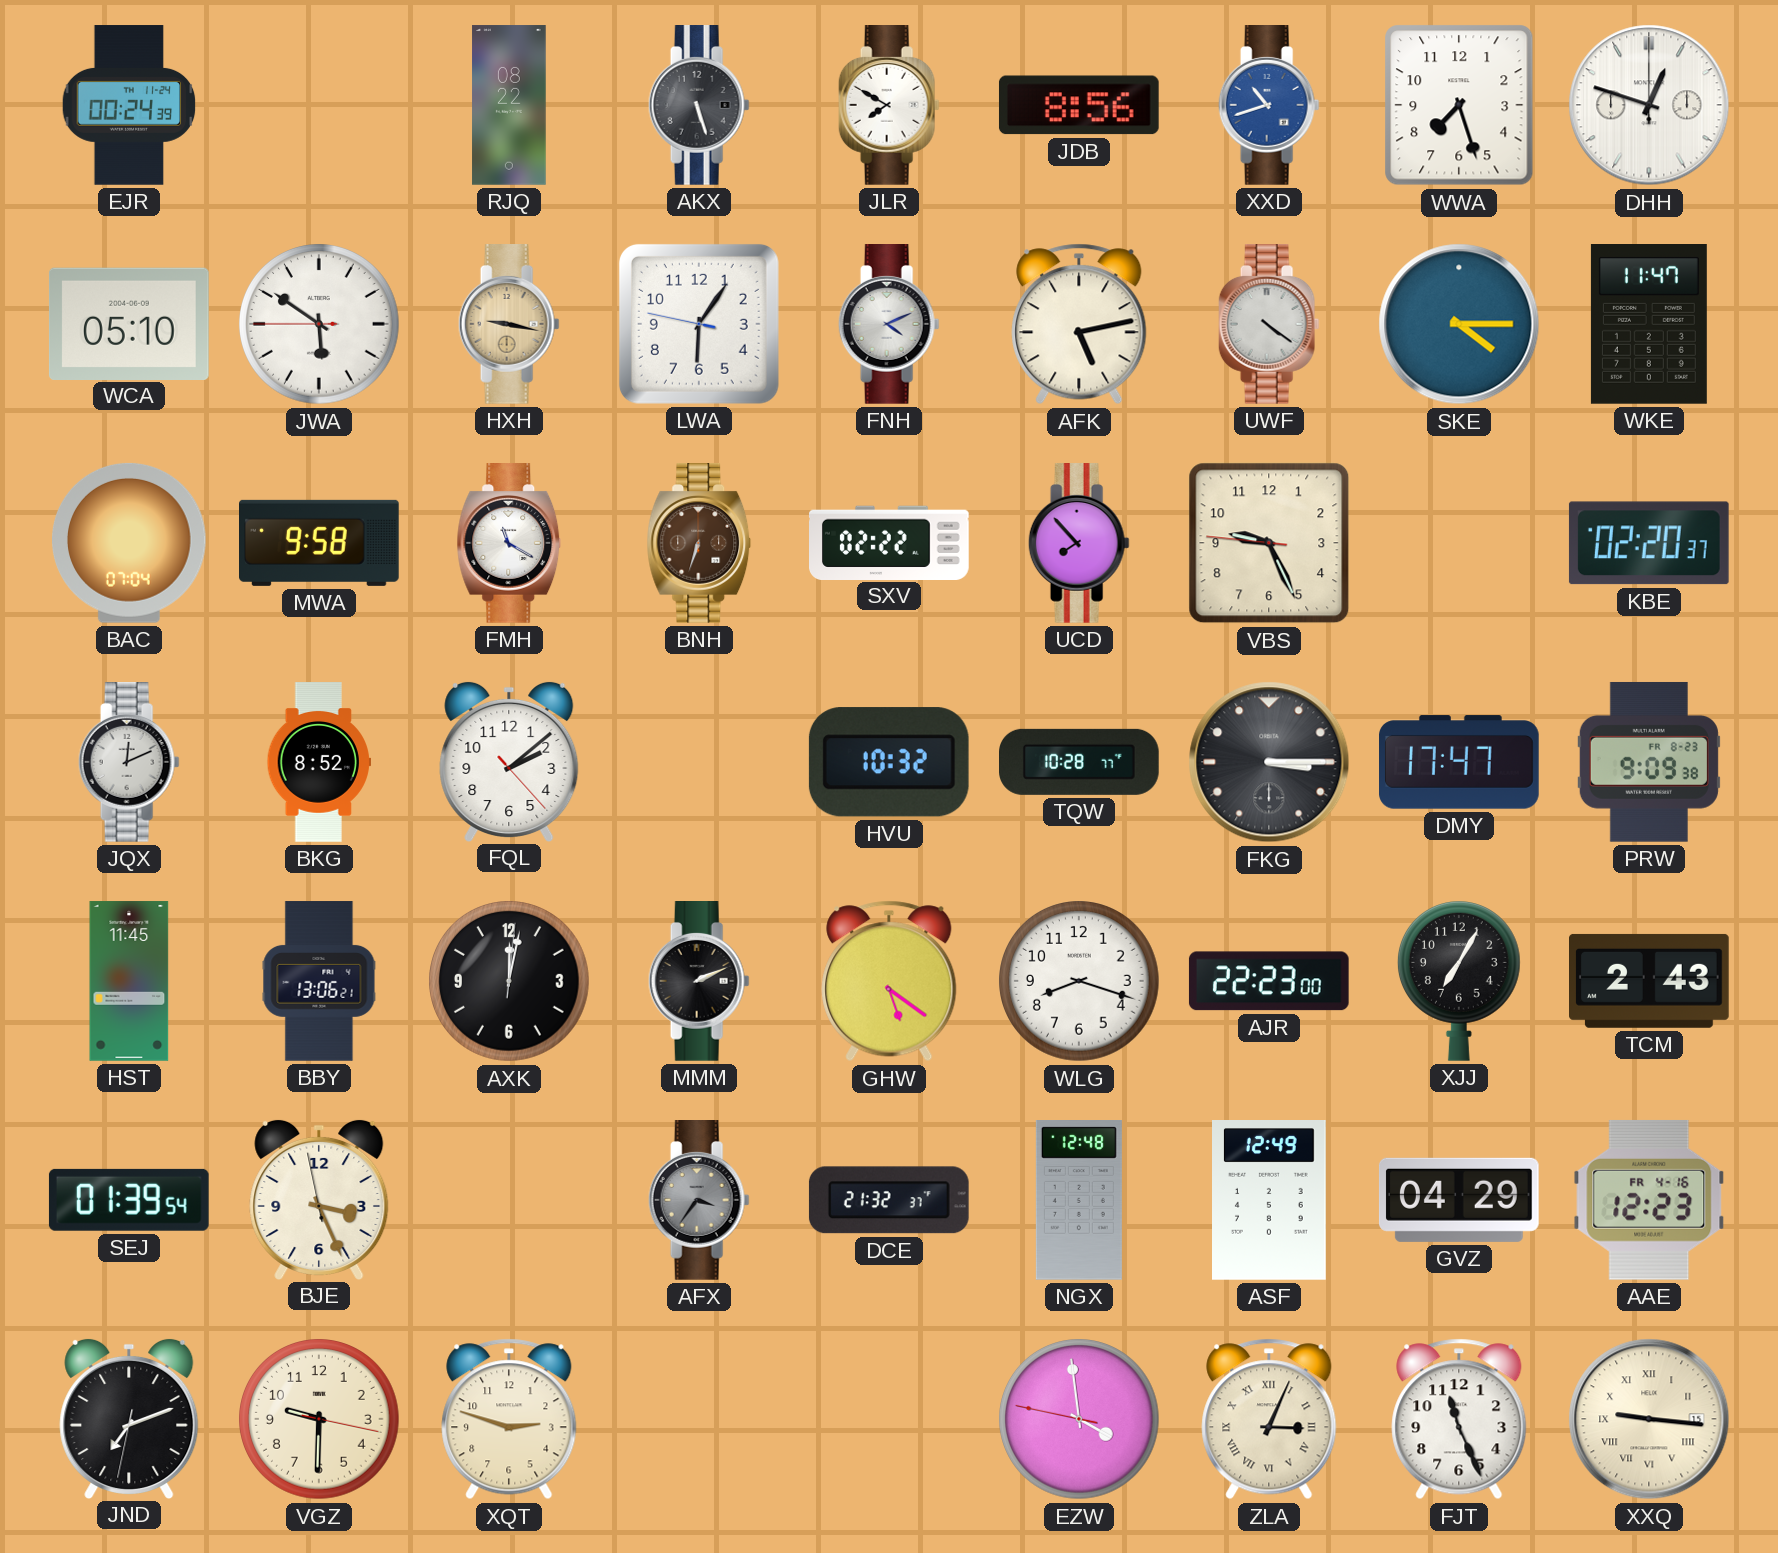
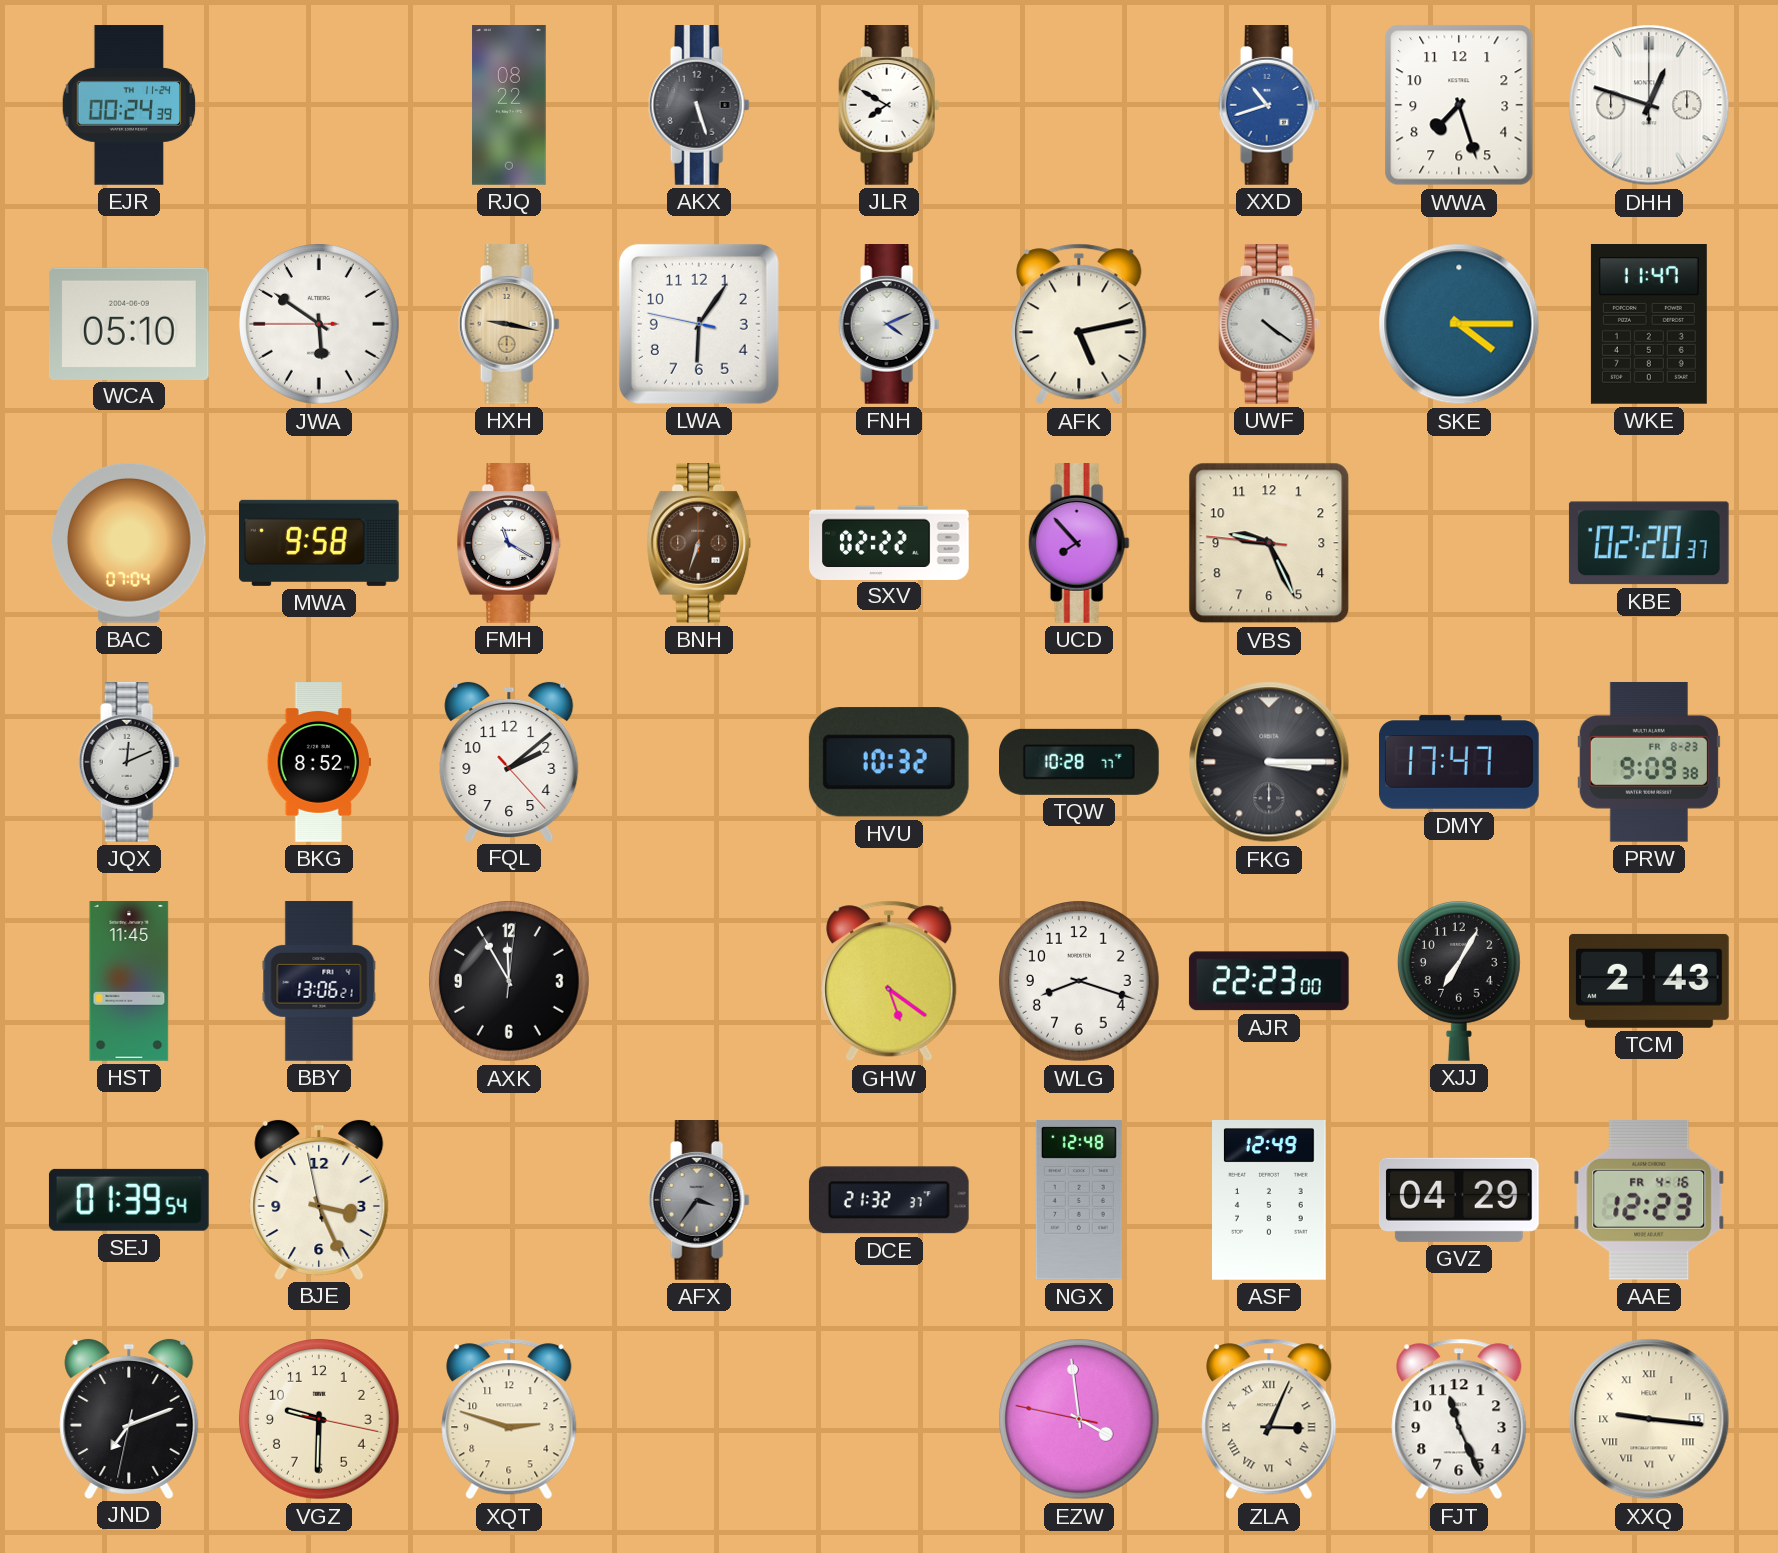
JDB: 8:56 -> none
AXK: 12:02 -> 11:55
MMM: 2:11 -> none
